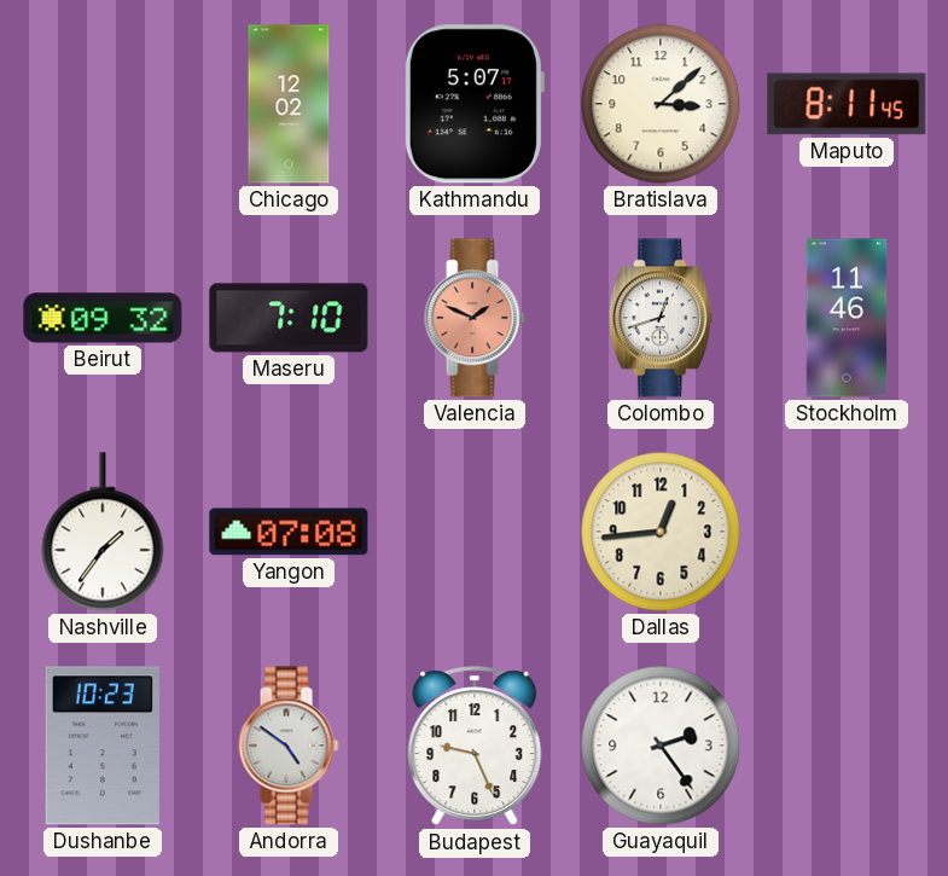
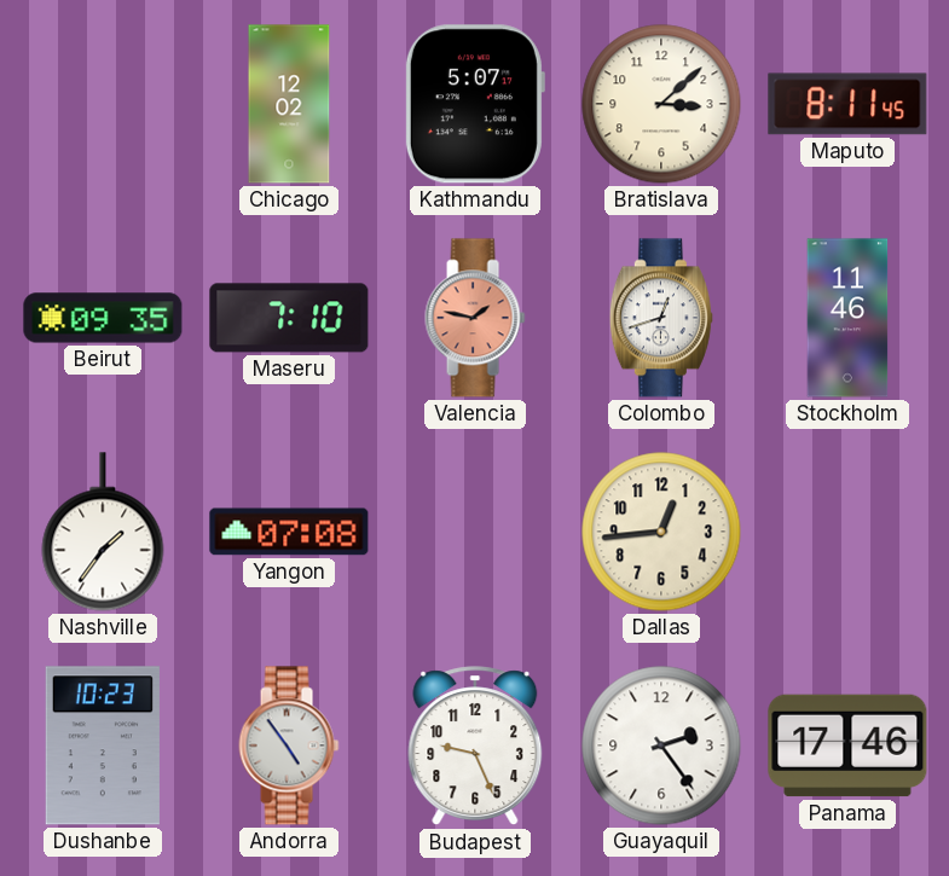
Beirut: 09:32 -> 09:35
Valencia: 1:49 -> 1:47
Andorra: 4:51 -> 4:54
Panama: none -> 17:46
